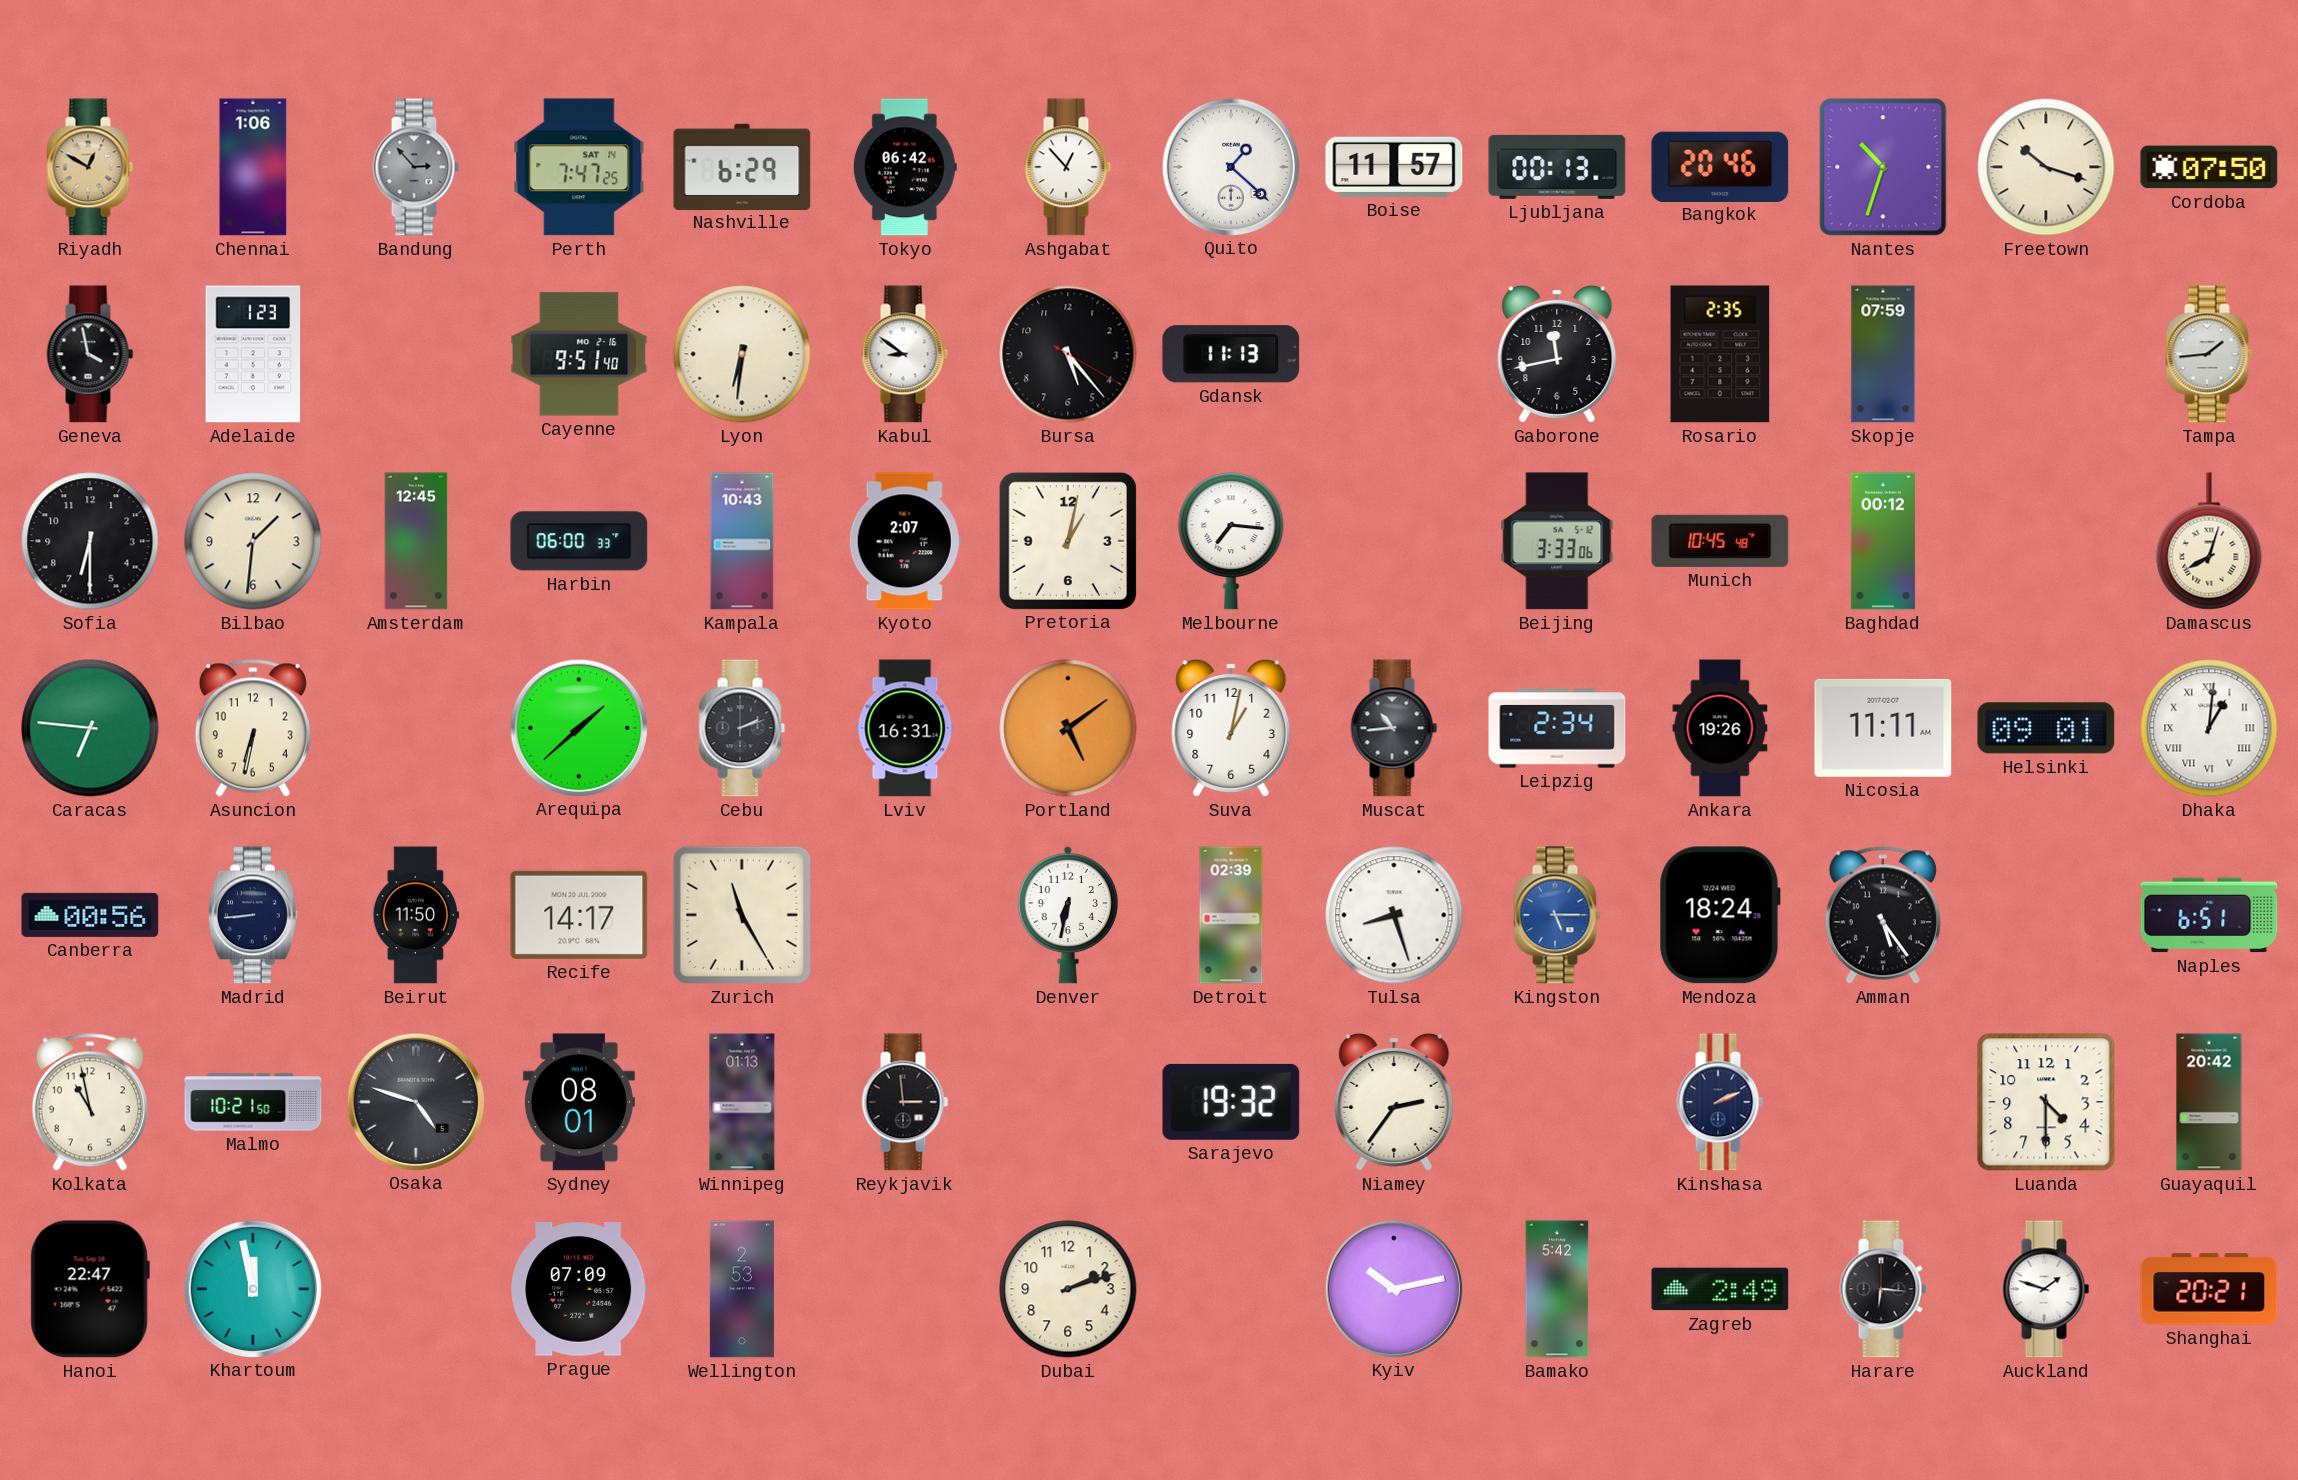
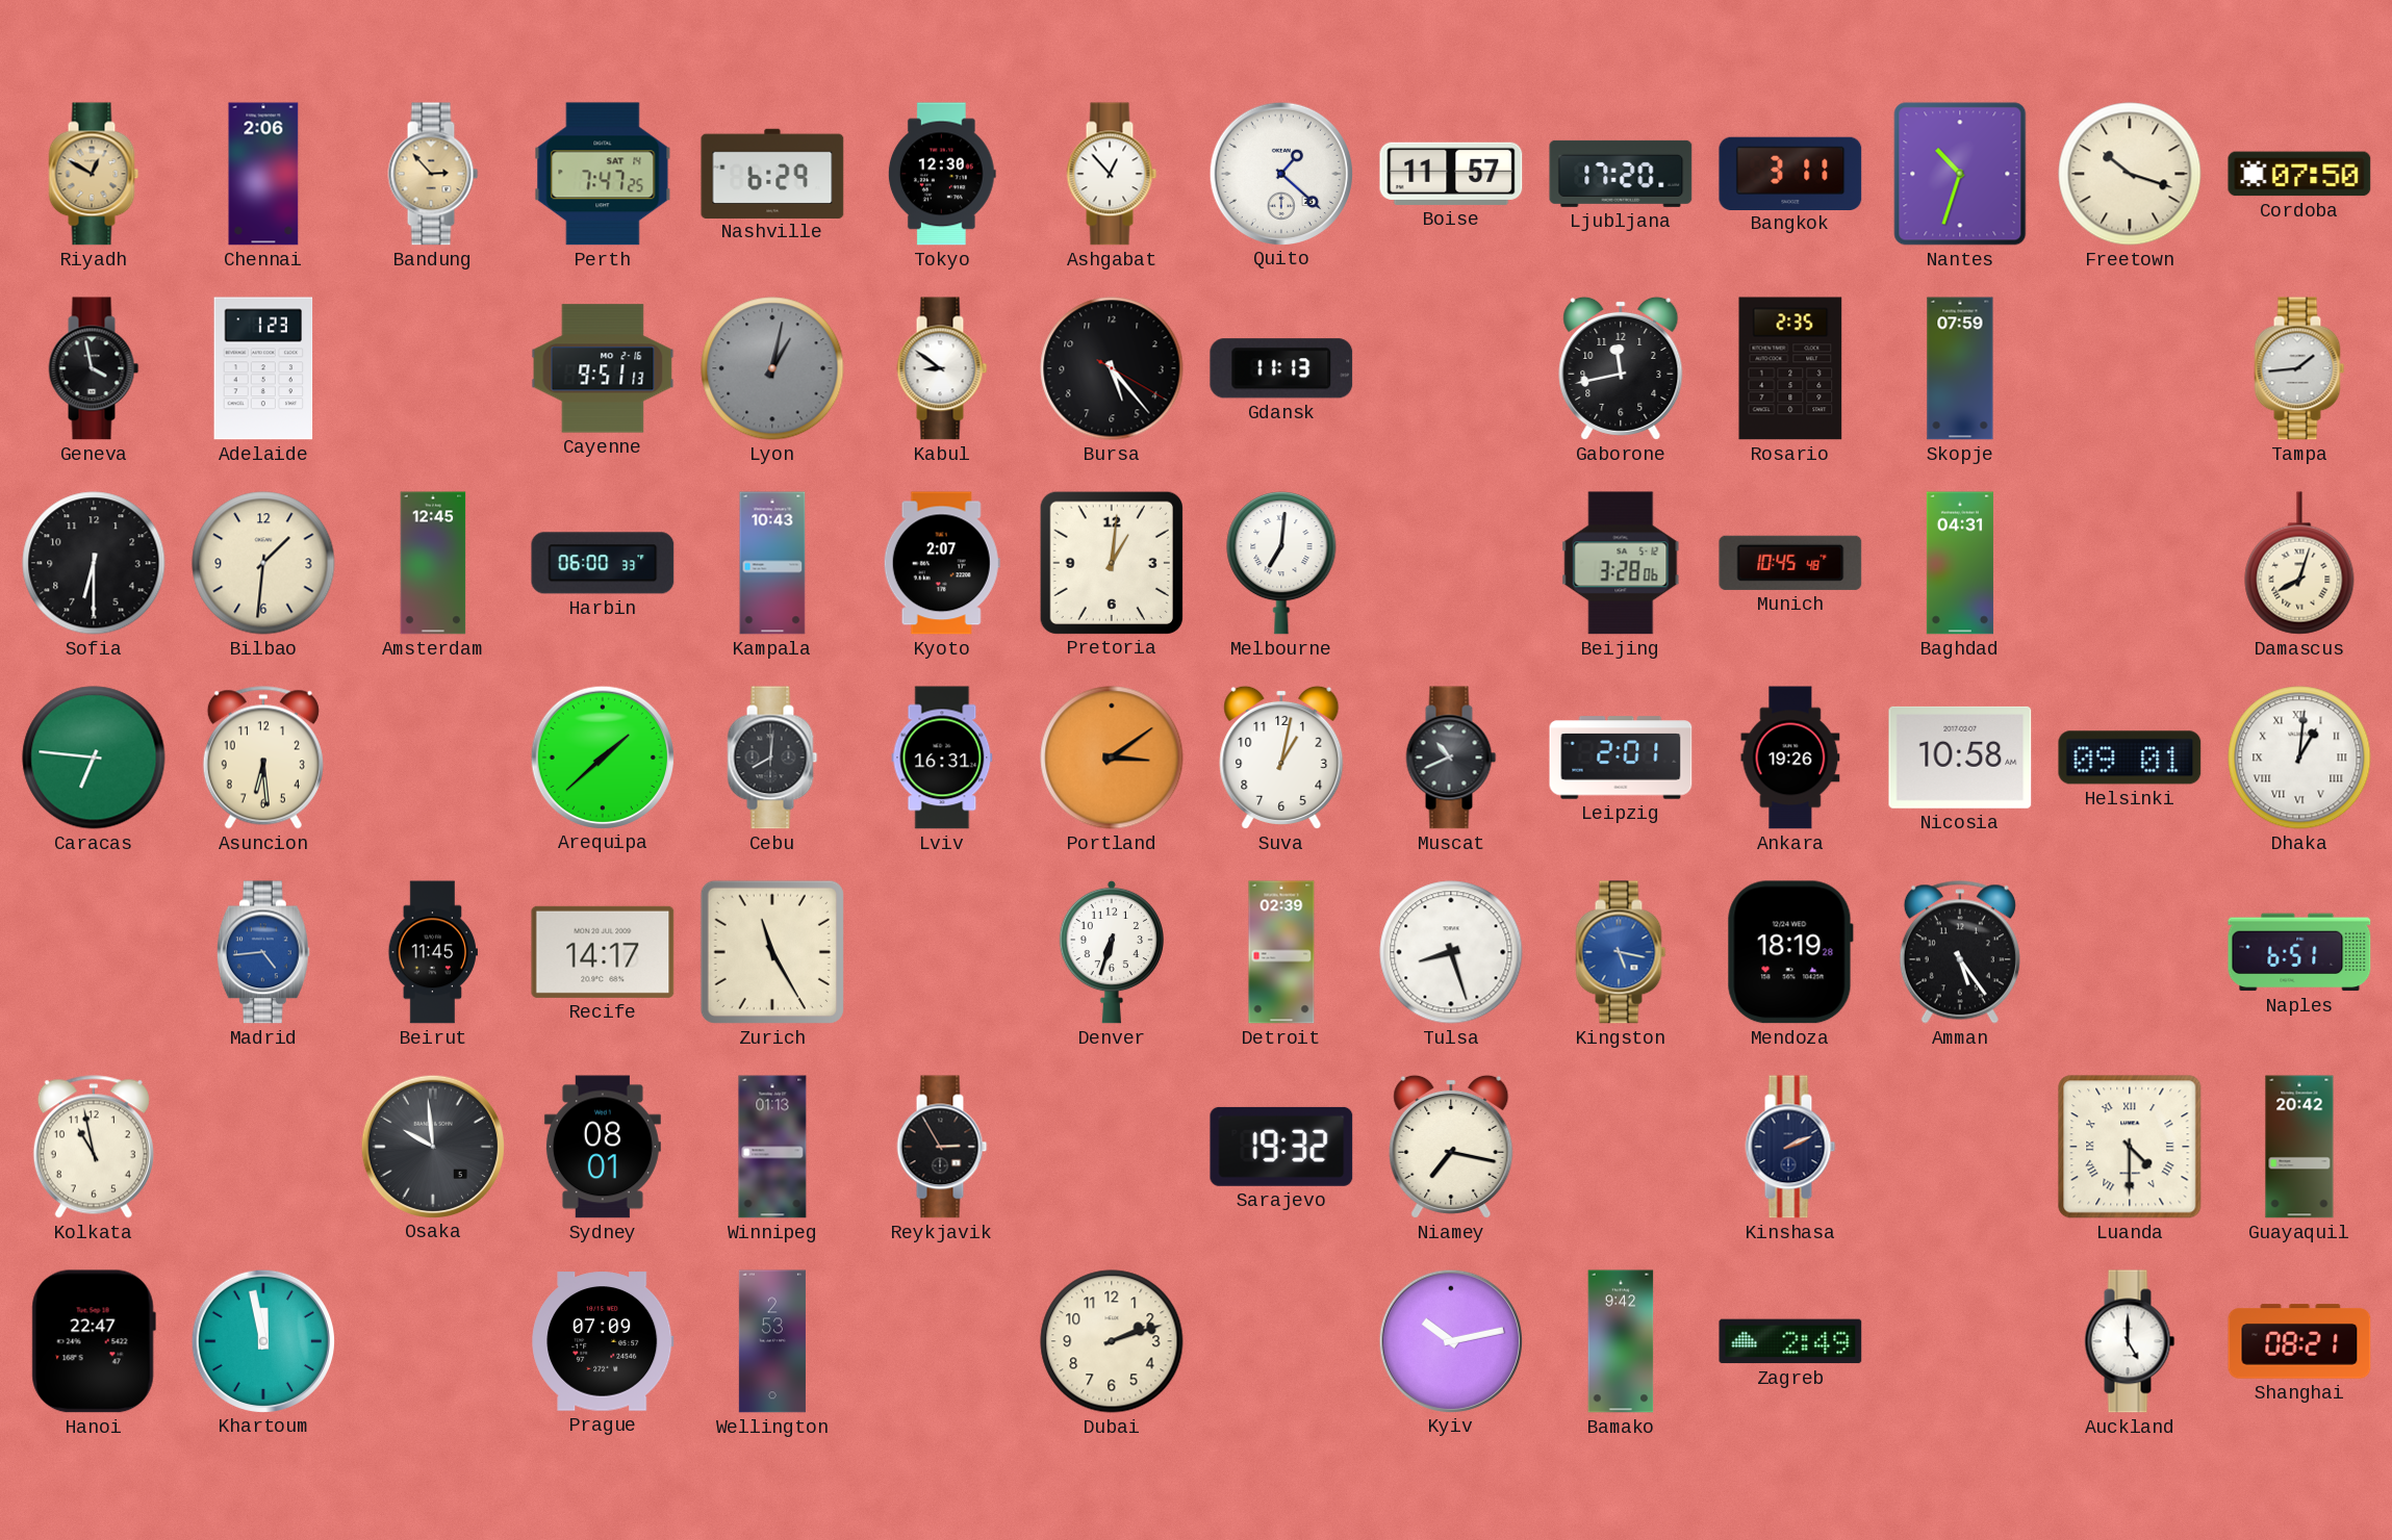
Chennai: 1:06 -> 2:06
Bandung dial: grey -> champagne
Tokyo: 06:42 -> 12:30
Ljubljana: 00:13 -> 17:20
Bangkok: 20:46 -> 3:11
Cayenne: 9:51:40 -> 9:51:13
Lyon: 6:31 -> 1:02
Lyon dial: cream -> grey
Pretoria: 1:02 -> 1:01
Melbourne: 7:16 -> 7:01
Beijing: 3:33 -> 3:28
Baghdad: 00:12 -> 04:31
Asuncion: 6:32 -> 6:29
Cebu: 2:12 -> 8:01
Portland: 5:09 -> 3:09
Muscat: 10:44 -> 10:41
Leipzig: 2:34 -> 2:01
Nicosia: 11:11 -> 10:58
Canberra: 00:56 -> none
Madrid: 8:44 -> 4:44
Madrid dial: navy -> blue
Beirut: 11:50 -> 11:45
Denver: 6:32 -> 6:33
Kingston: 5:15 -> 5:17
Mendoza: 18:24 -> 18:19
Malmo: 10:21 -> none
Osaka: 4:48 -> 9:59
Reykjavik: 2:59 -> 2:55
Niamey: 2:36 -> 7:17
Luanda numerals: Arabic -> Roman
Bamako: 5:42 -> 9:42
Harare: 6:16 -> none
Auckland: 1:48 -> 5:00
Shanghai: 20:21 -> 08:21
